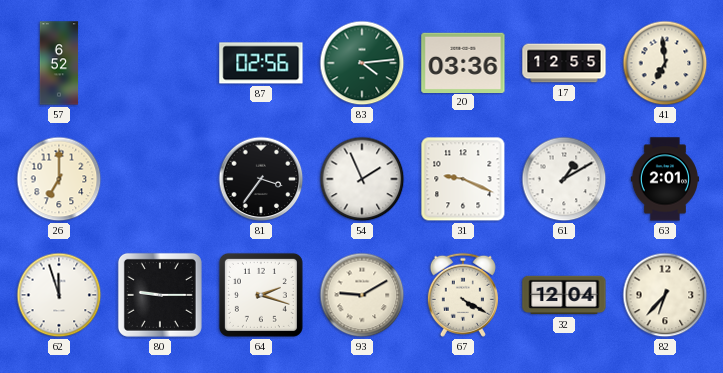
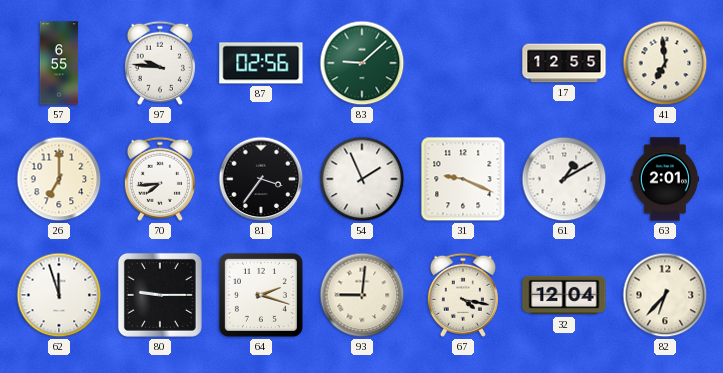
57: 6:52 -> 6:55
97: none -> 9:46
83: 4:14 -> 9:08
20: 03:36 -> none
70: none -> 7:44
93: 9:10 -> 9:01
67: 4:20 -> 4:17
